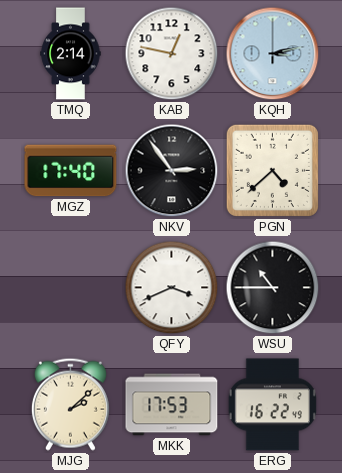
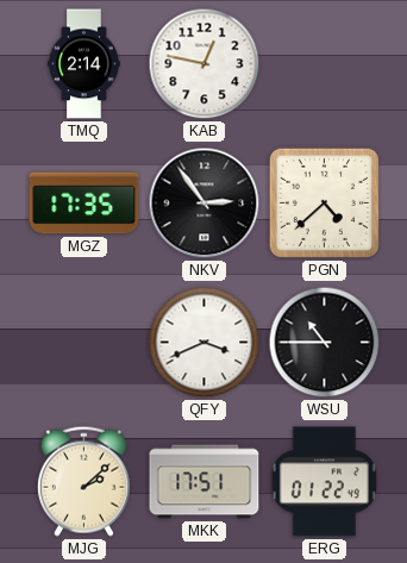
KQH: 3:13 -> none
MGZ: 17:40 -> 17:35
MKK: 17:53 -> 17:51
ERG: 16:22 -> 01:22
